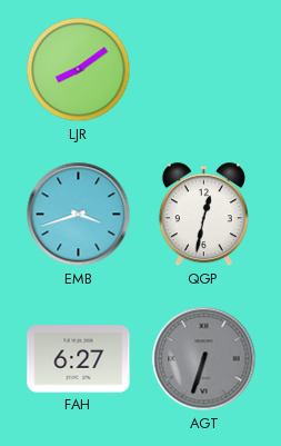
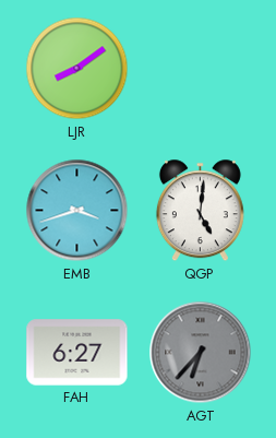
QGP: 12:32 -> 5:01
AGT: 6:33 -> 6:37
